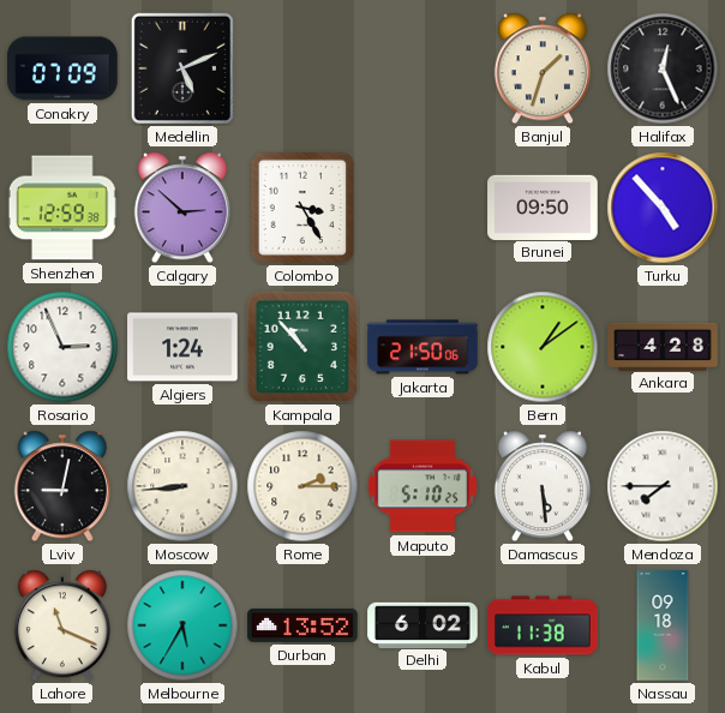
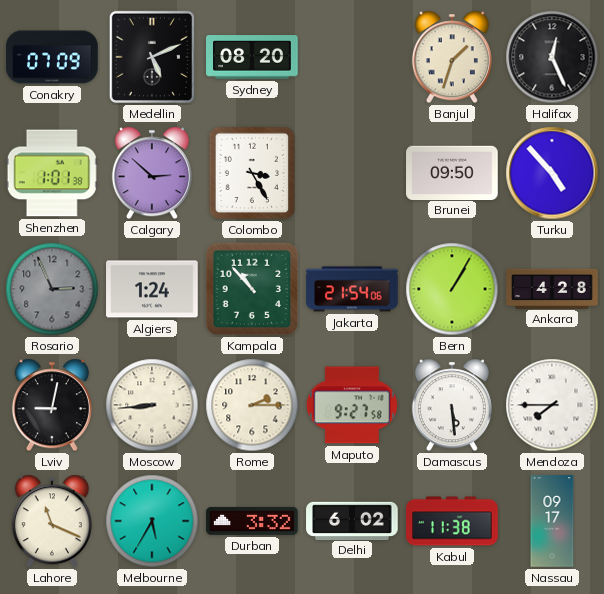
Sydney: none -> 08:20
Shenzhen: 12:59 -> 1:01
Rosario dial: white -> grey
Jakarta: 21:50 -> 21:54
Bern: 1:09 -> 1:05
Maputo: 5:10 -> 9:27
Durban: 13:52 -> 3:32
Nassau: 09:18 -> 09:17
